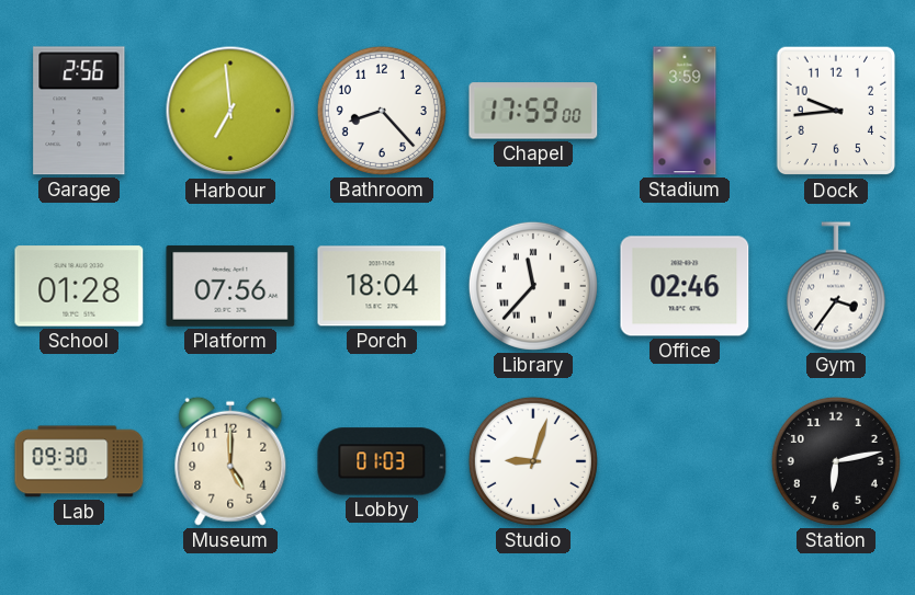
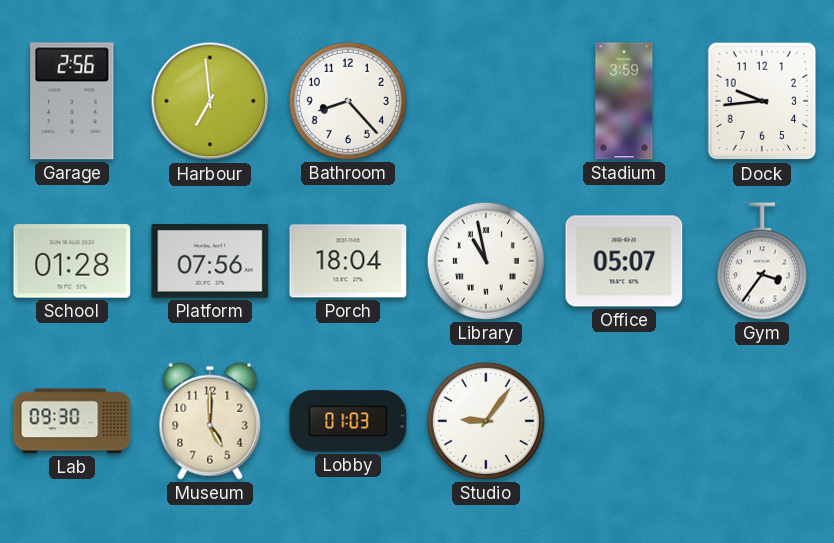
Chapel: 17:59 -> none
Library: 11:37 -> 10:58
Office: 02:46 -> 05:07
Studio: 9:03 -> 9:06
Station: 6:13 -> none
